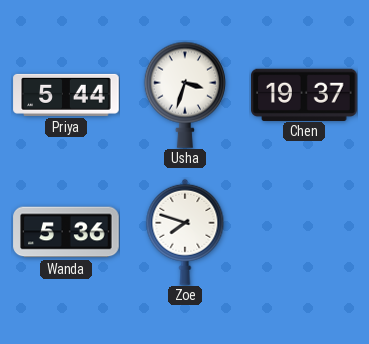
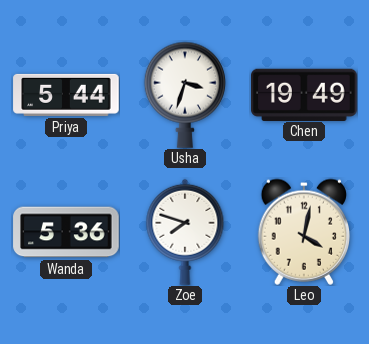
Chen: 19:37 -> 19:49
Leo: none -> 4:02
